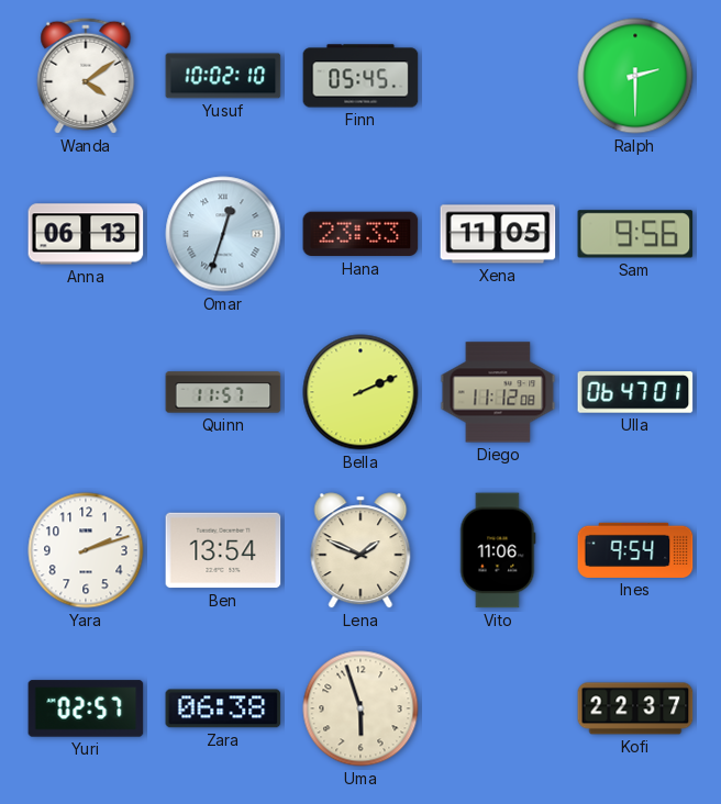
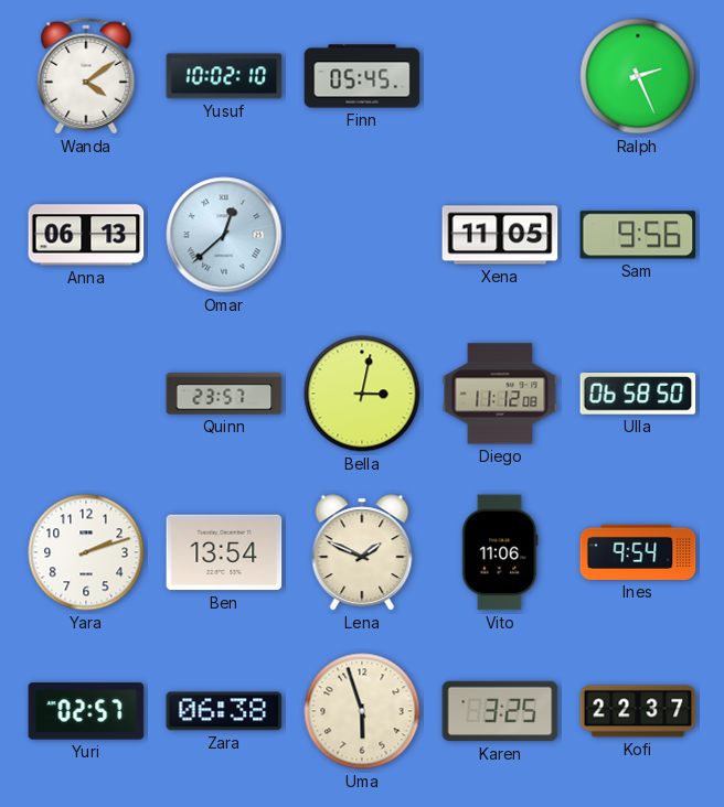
Ralph: 2:30 -> 2:26
Omar: 12:33 -> 12:38
Hana: 23:33 -> none
Quinn: 11:57 -> 23:57
Bella: 2:11 -> 3:02
Ulla: 06:47 -> 06:58
Karen: none -> 3:25
